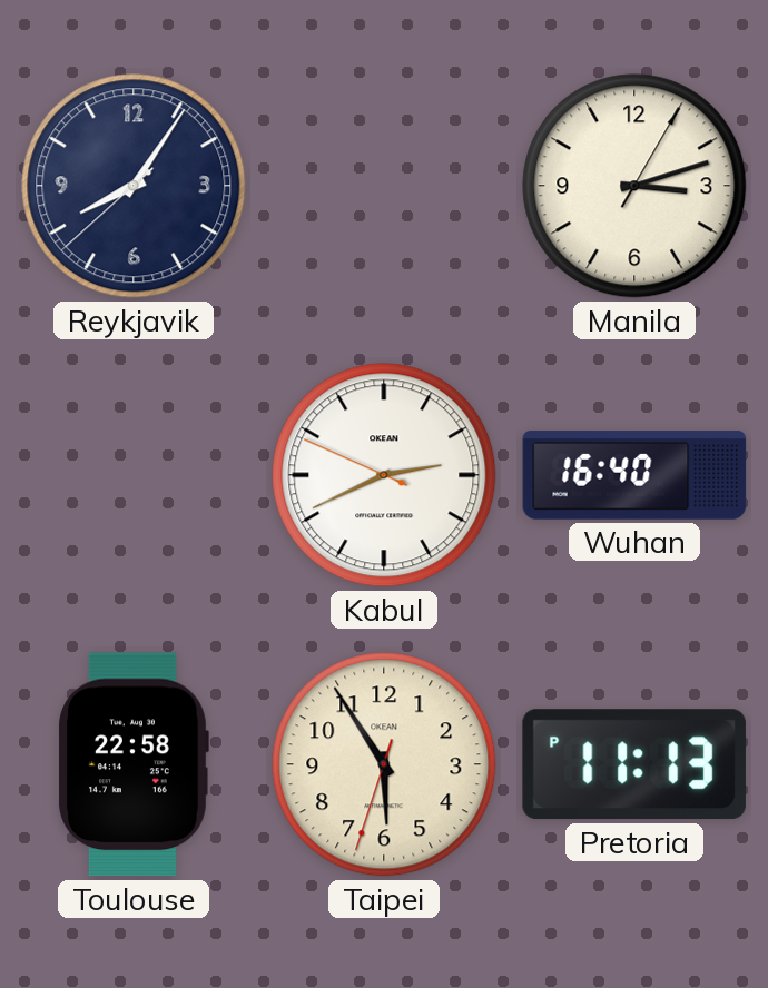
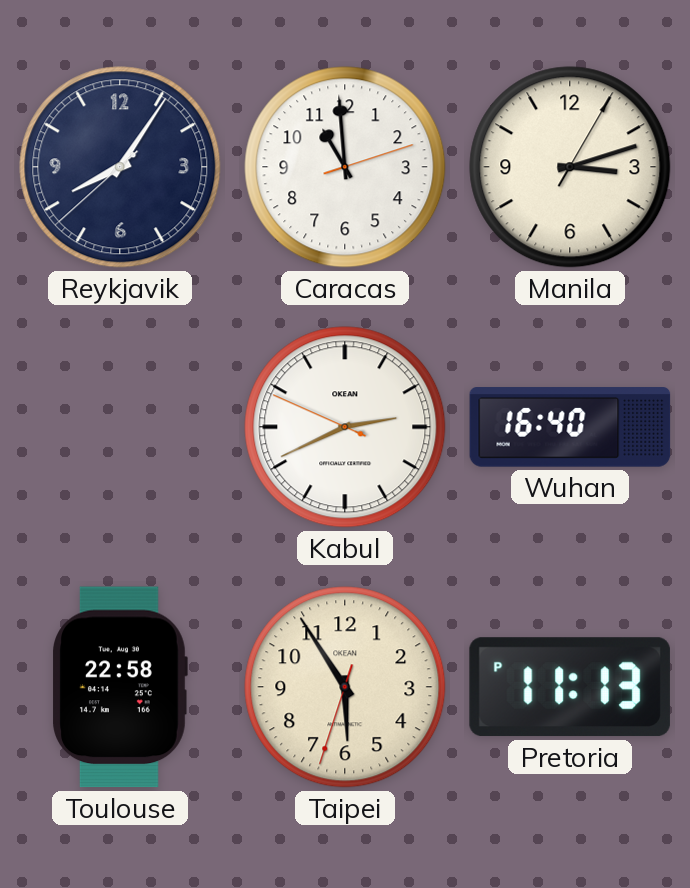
Caracas: none -> 10:59
